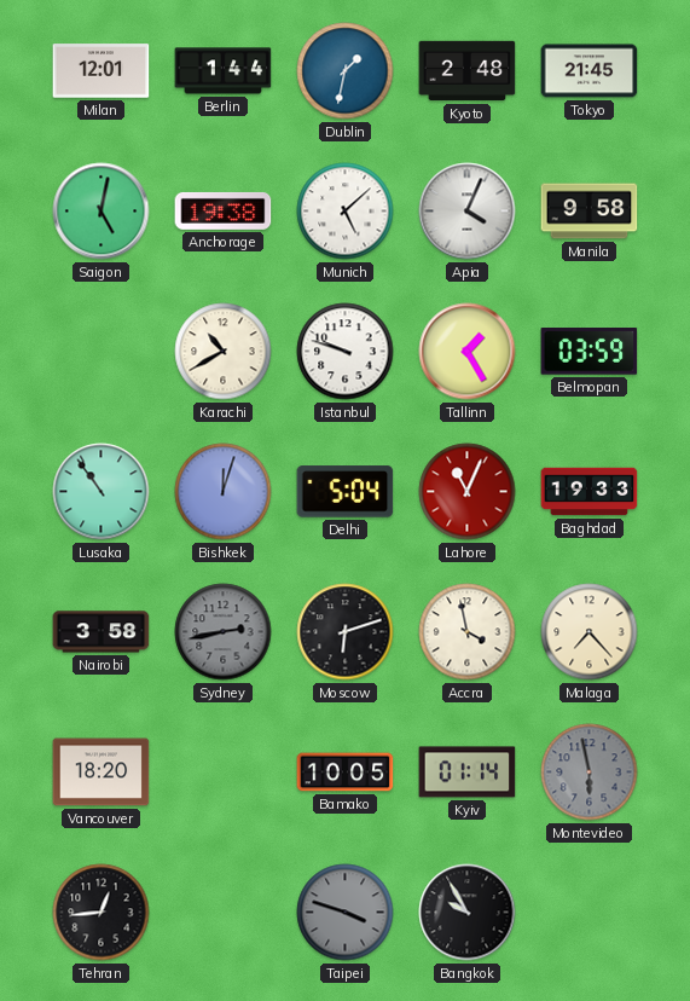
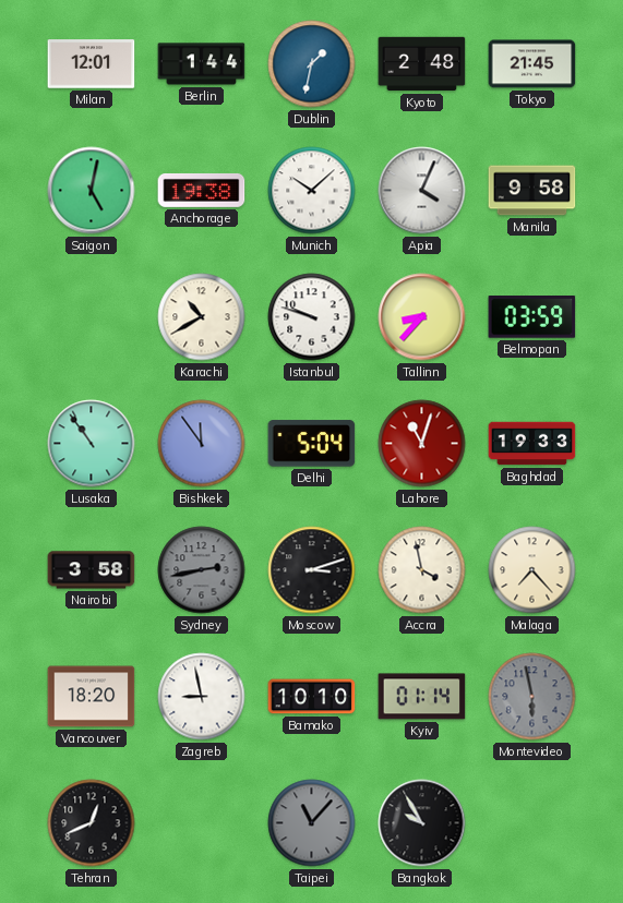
Munich: 5:08 -> 10:08
Tallinn: 1:25 -> 8:37
Bishkek: 12:03 -> 11:54
Lahore: 11:04 -> 11:03
Moscow: 6:12 -> 3:12
Zagreb: none -> 8:58
Bamako: 10:05 -> 10:10
Tehran: 12:44 -> 12:41
Taipei: 3:48 -> 11:07
